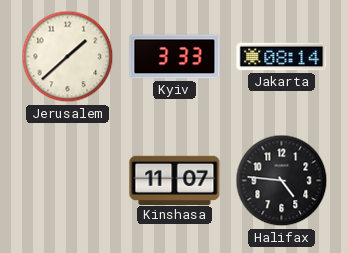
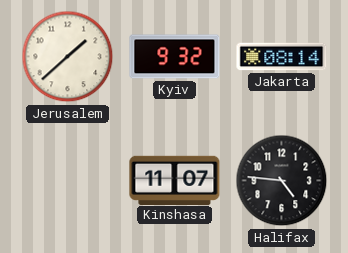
Kyiv: 3:33 -> 9:32
